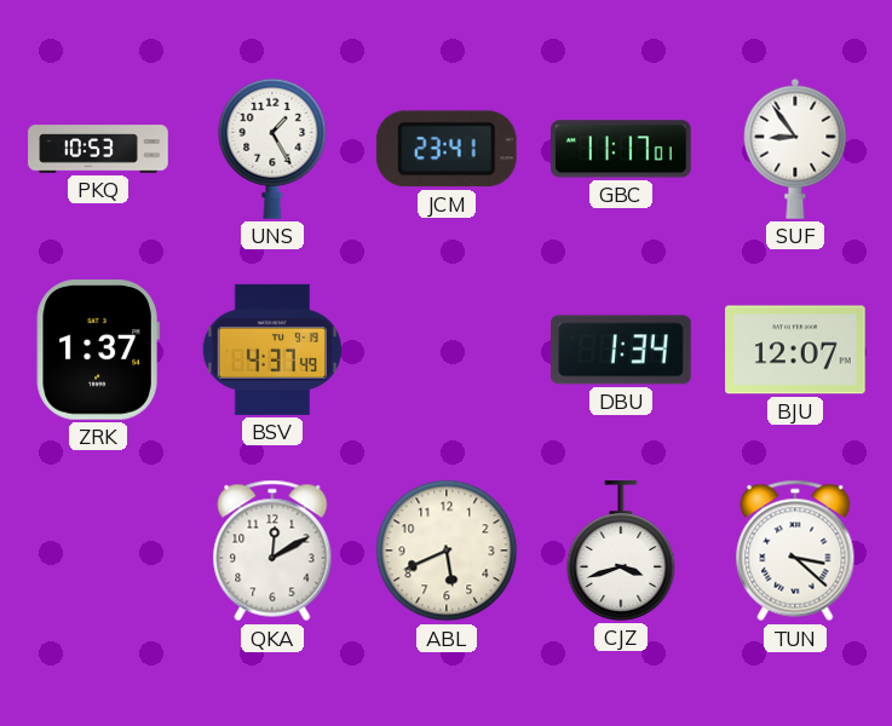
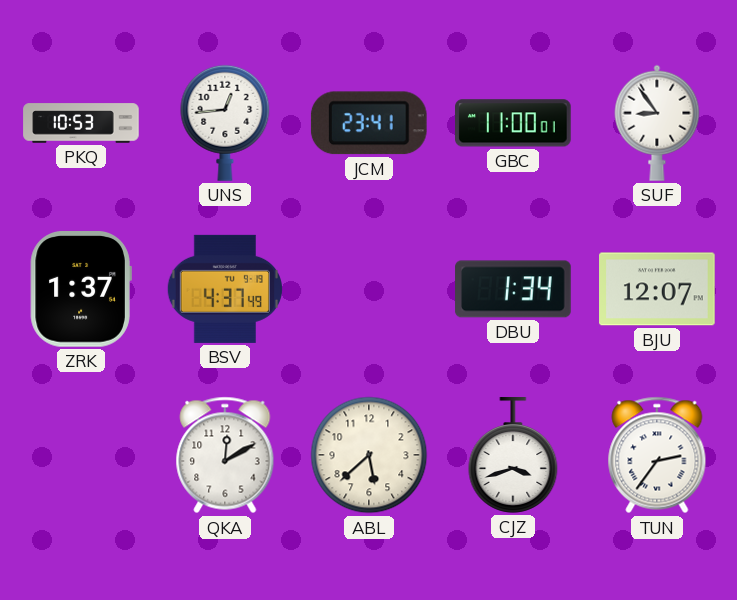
UNS: 1:25 -> 12:44
GBC: 11:17 -> 11:00
ABL: 5:41 -> 5:38
TUN: 3:22 -> 2:36
